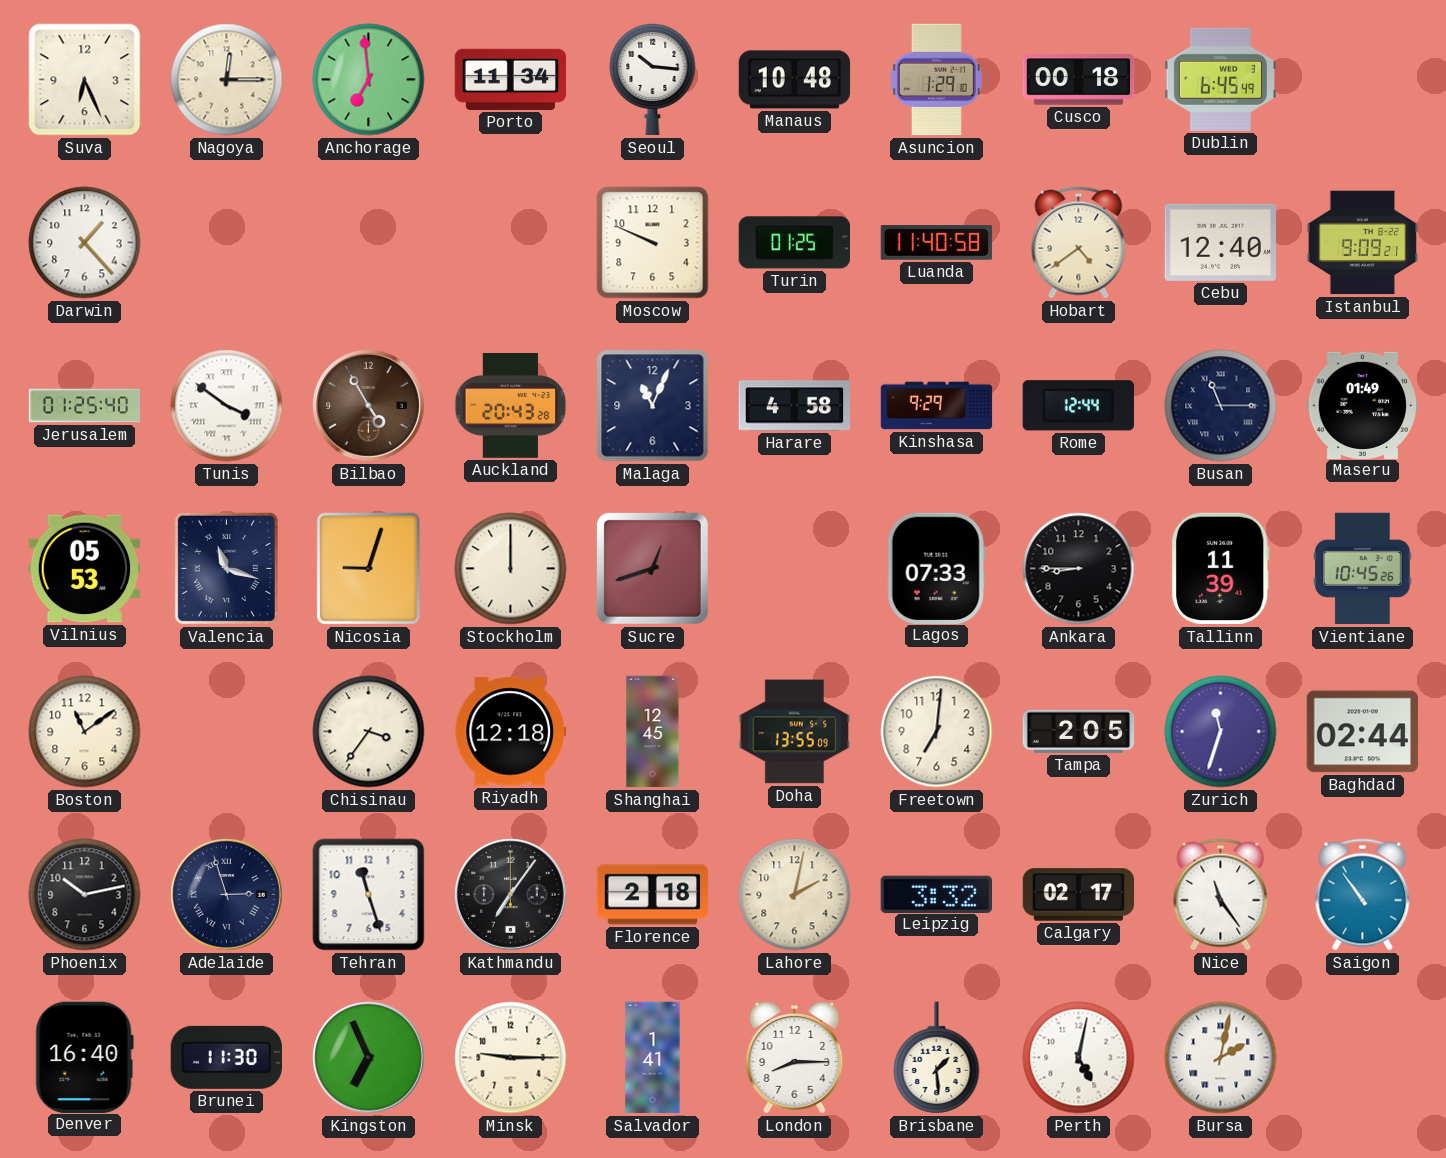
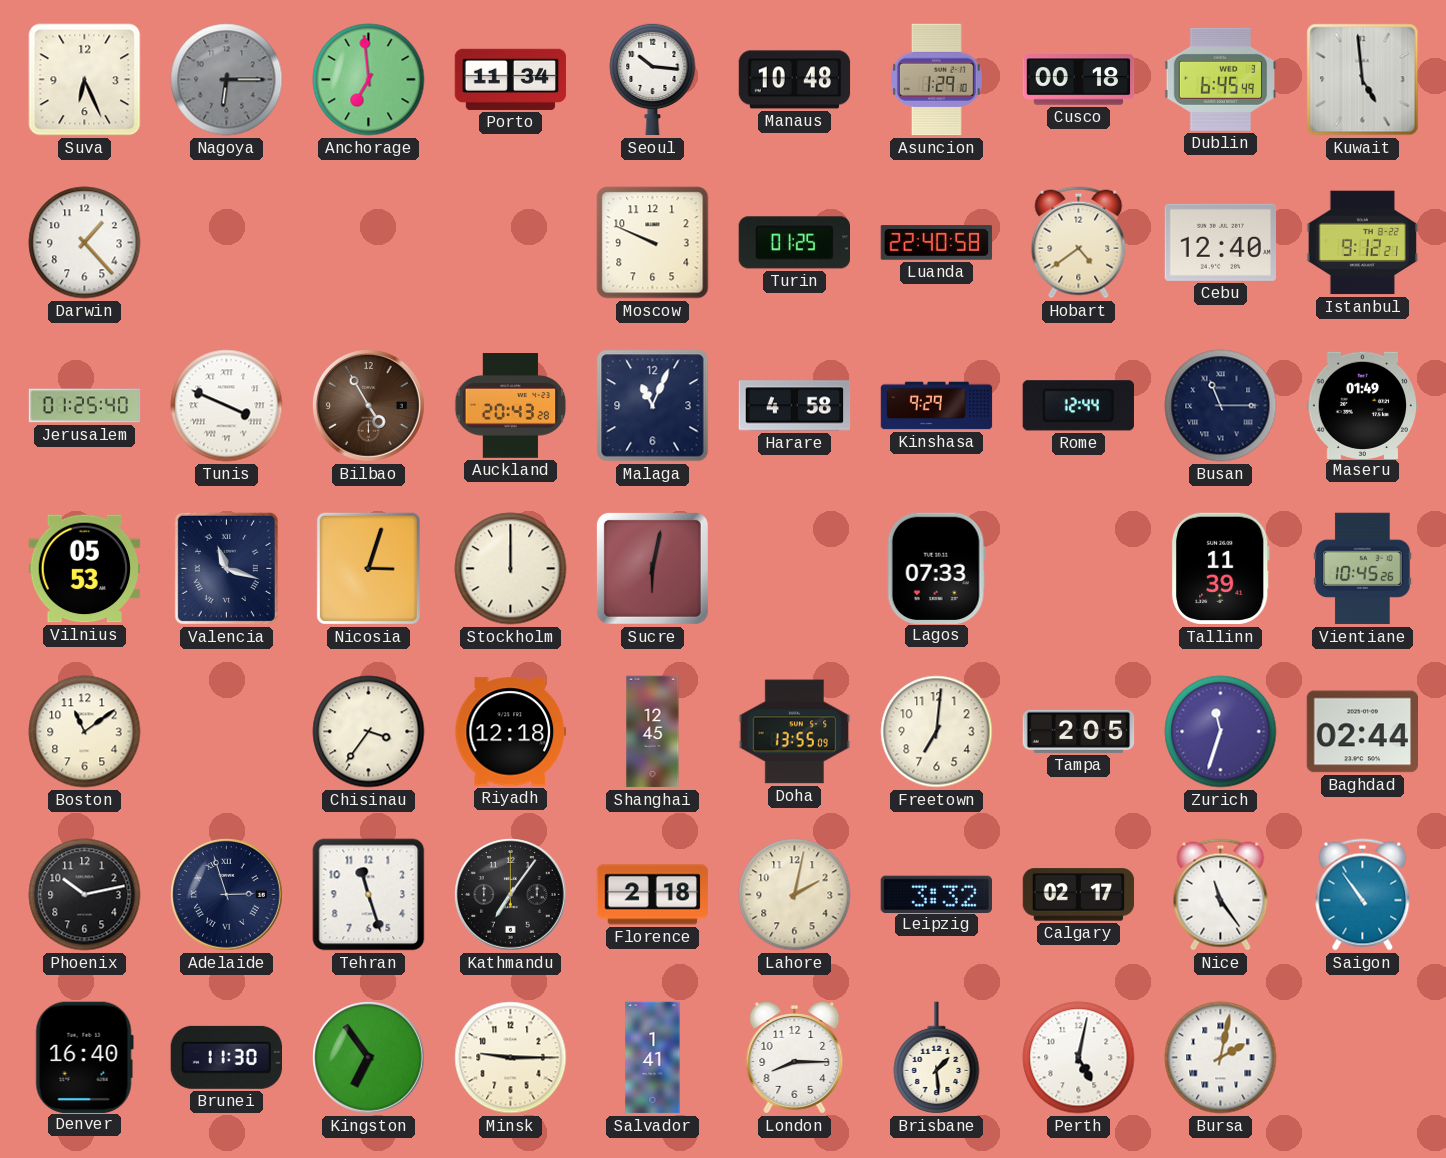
Nagoya: 12:15 -> 6:15
Nagoya dial: cream -> grey
Kuwait: none -> 4:59
Luanda: 11:40 -> 22:40
Istanbul: 9:09 -> 9:12
Tunis: 3:51 -> 3:49
Nicosia: 9:03 -> 3:03
Sucre: 12:42 -> 6:02
Ankara: 8:45 -> none
Kingston: 6:56 -> 6:54
